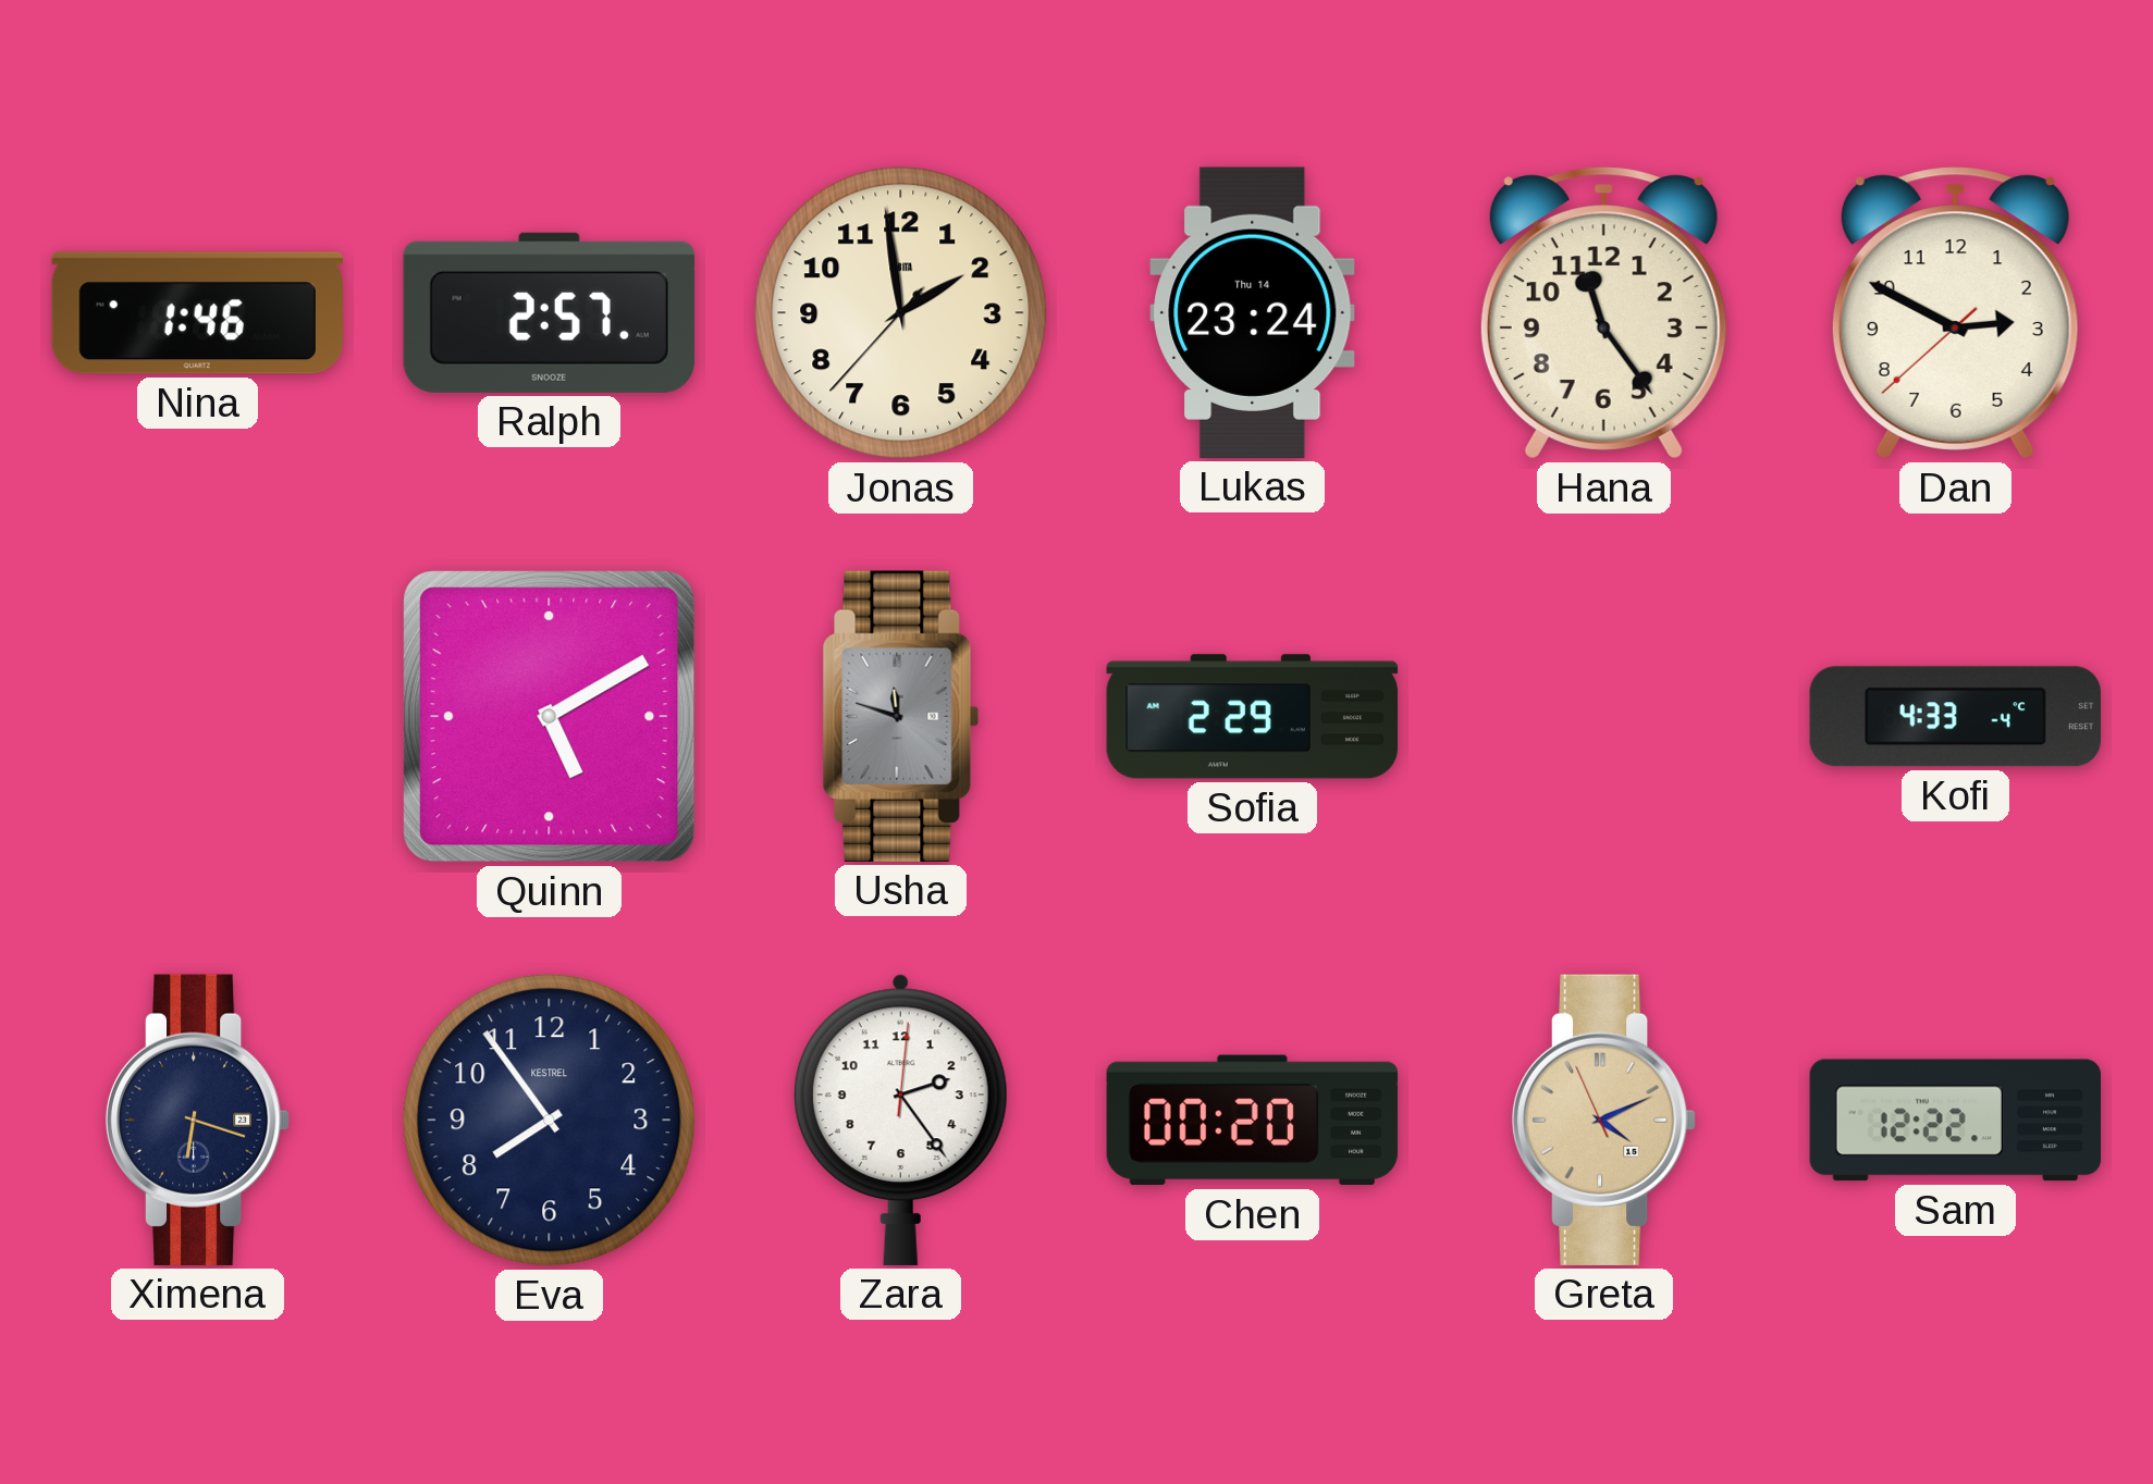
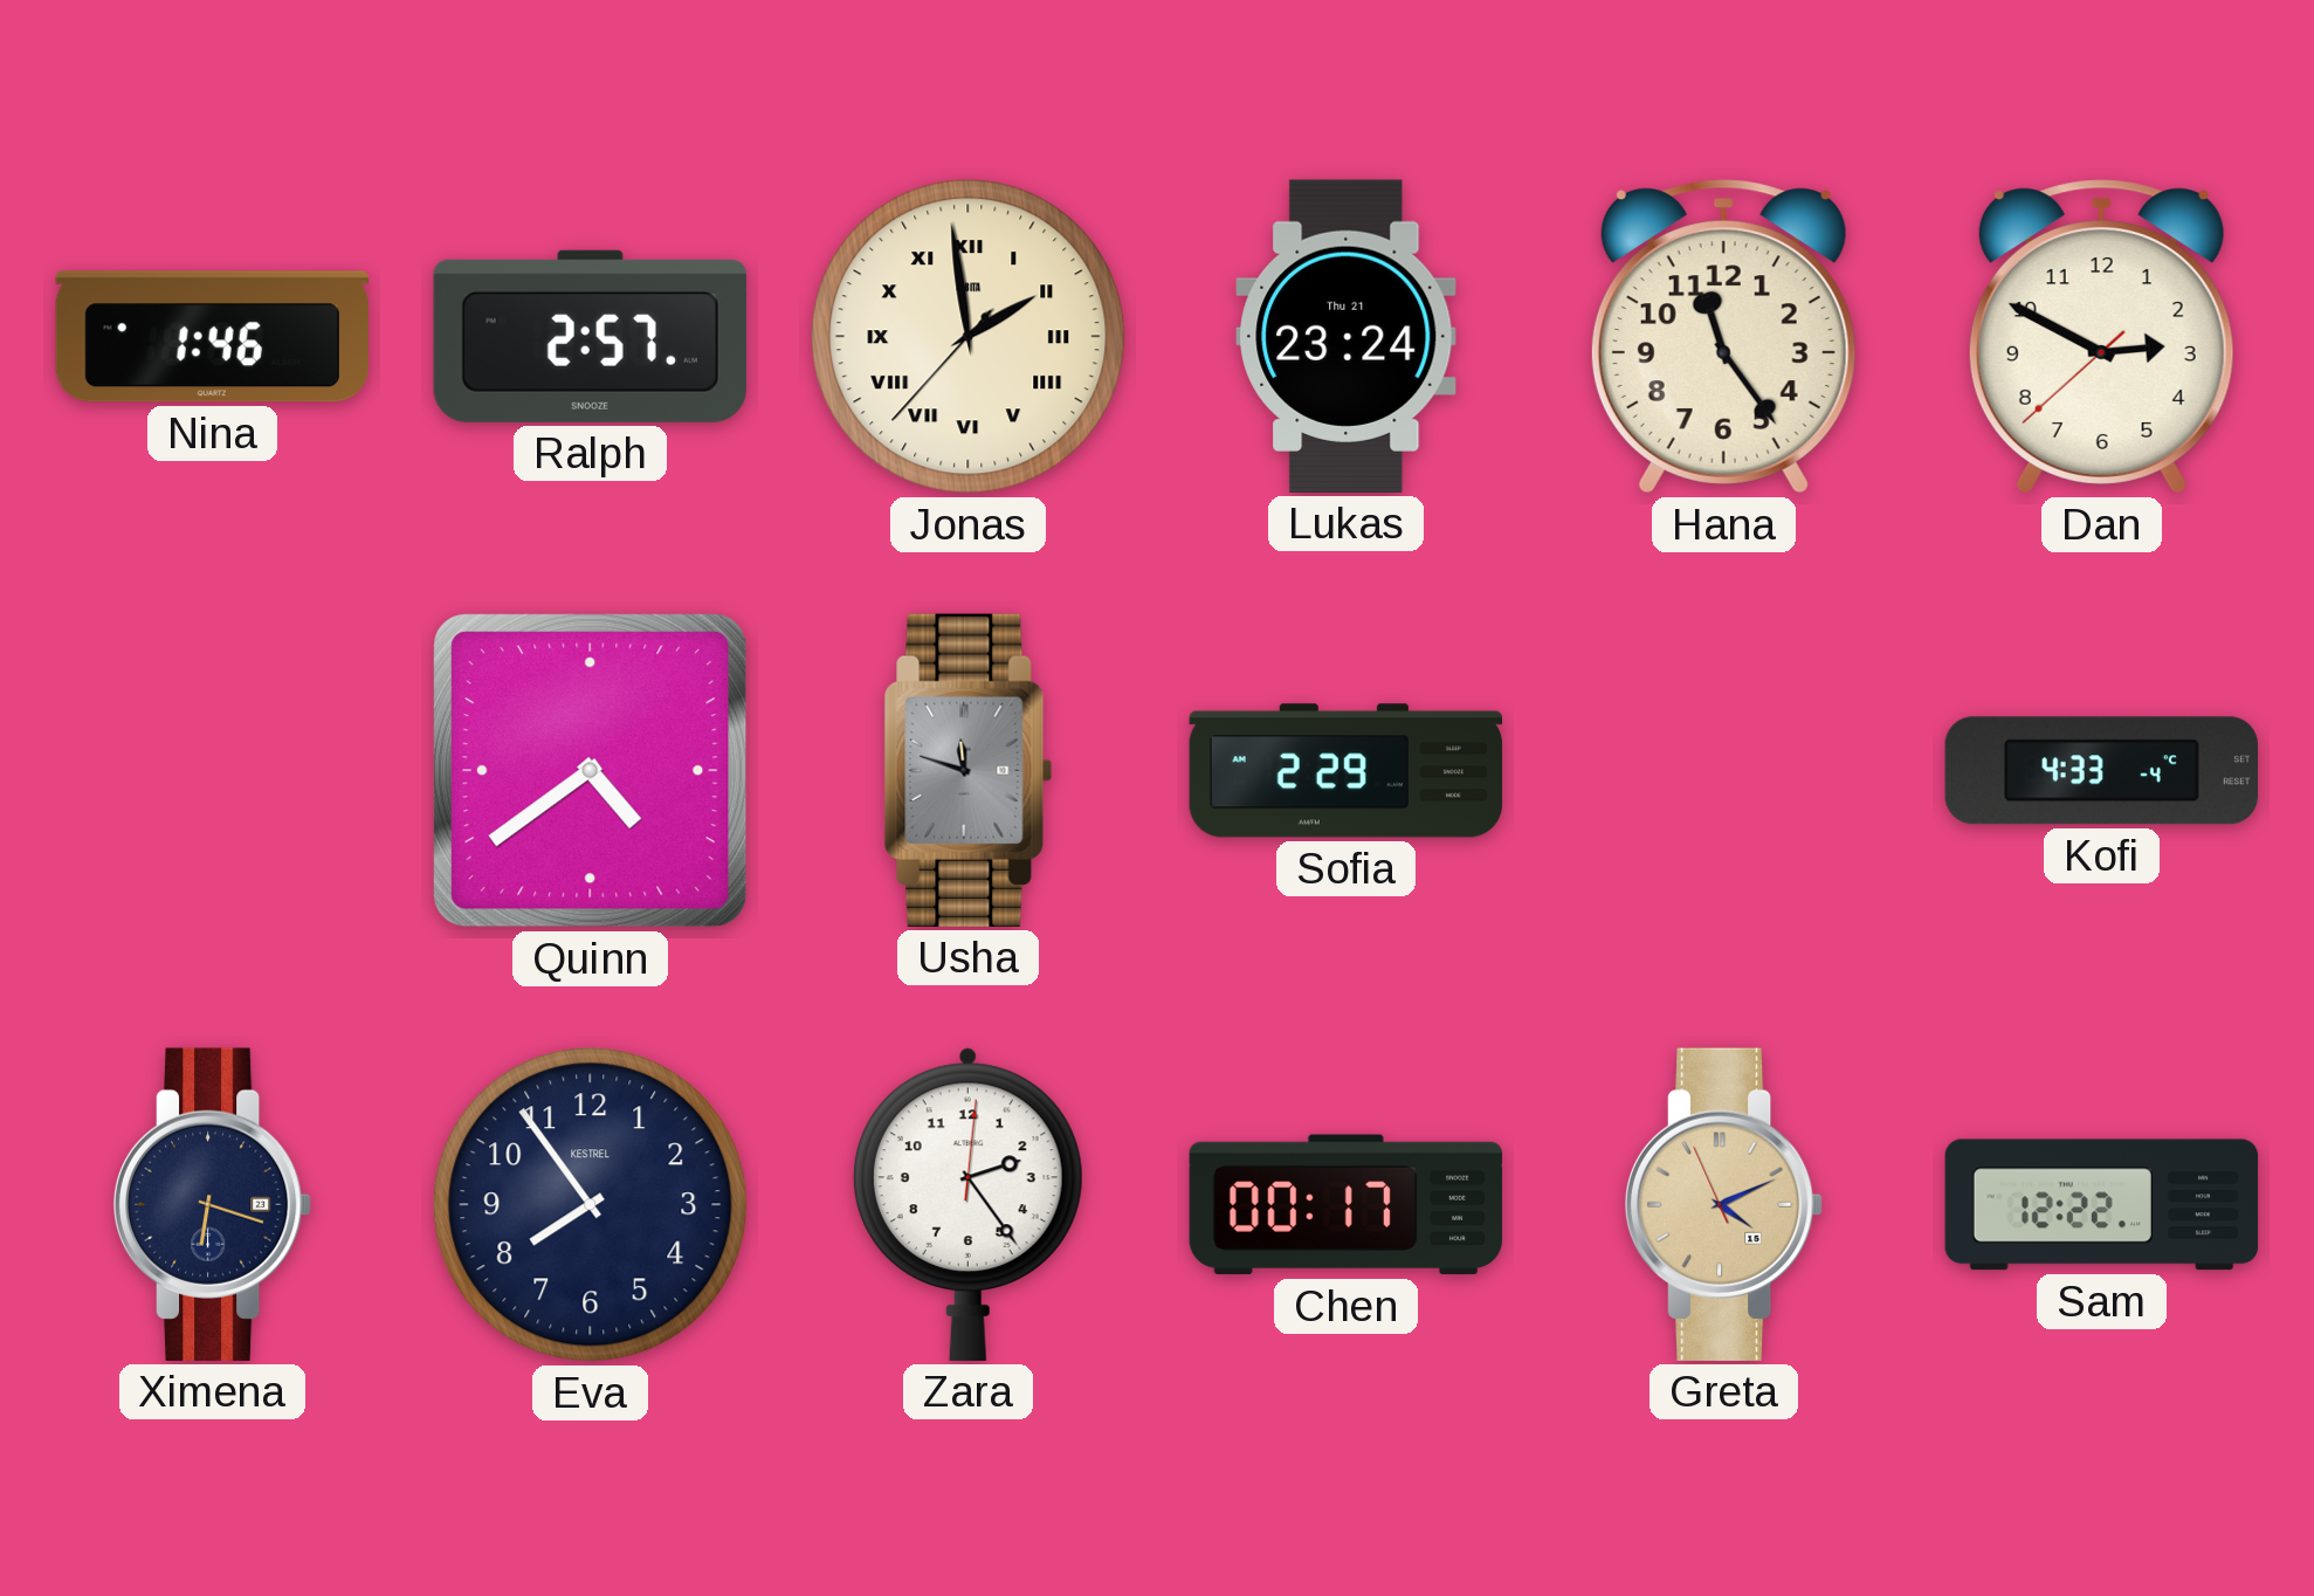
Jonas numerals: Arabic -> Roman
Lukas date: Thu 14 -> Thu 21
Quinn: 5:10 -> 4:39
Chen: 00:20 -> 00:17
